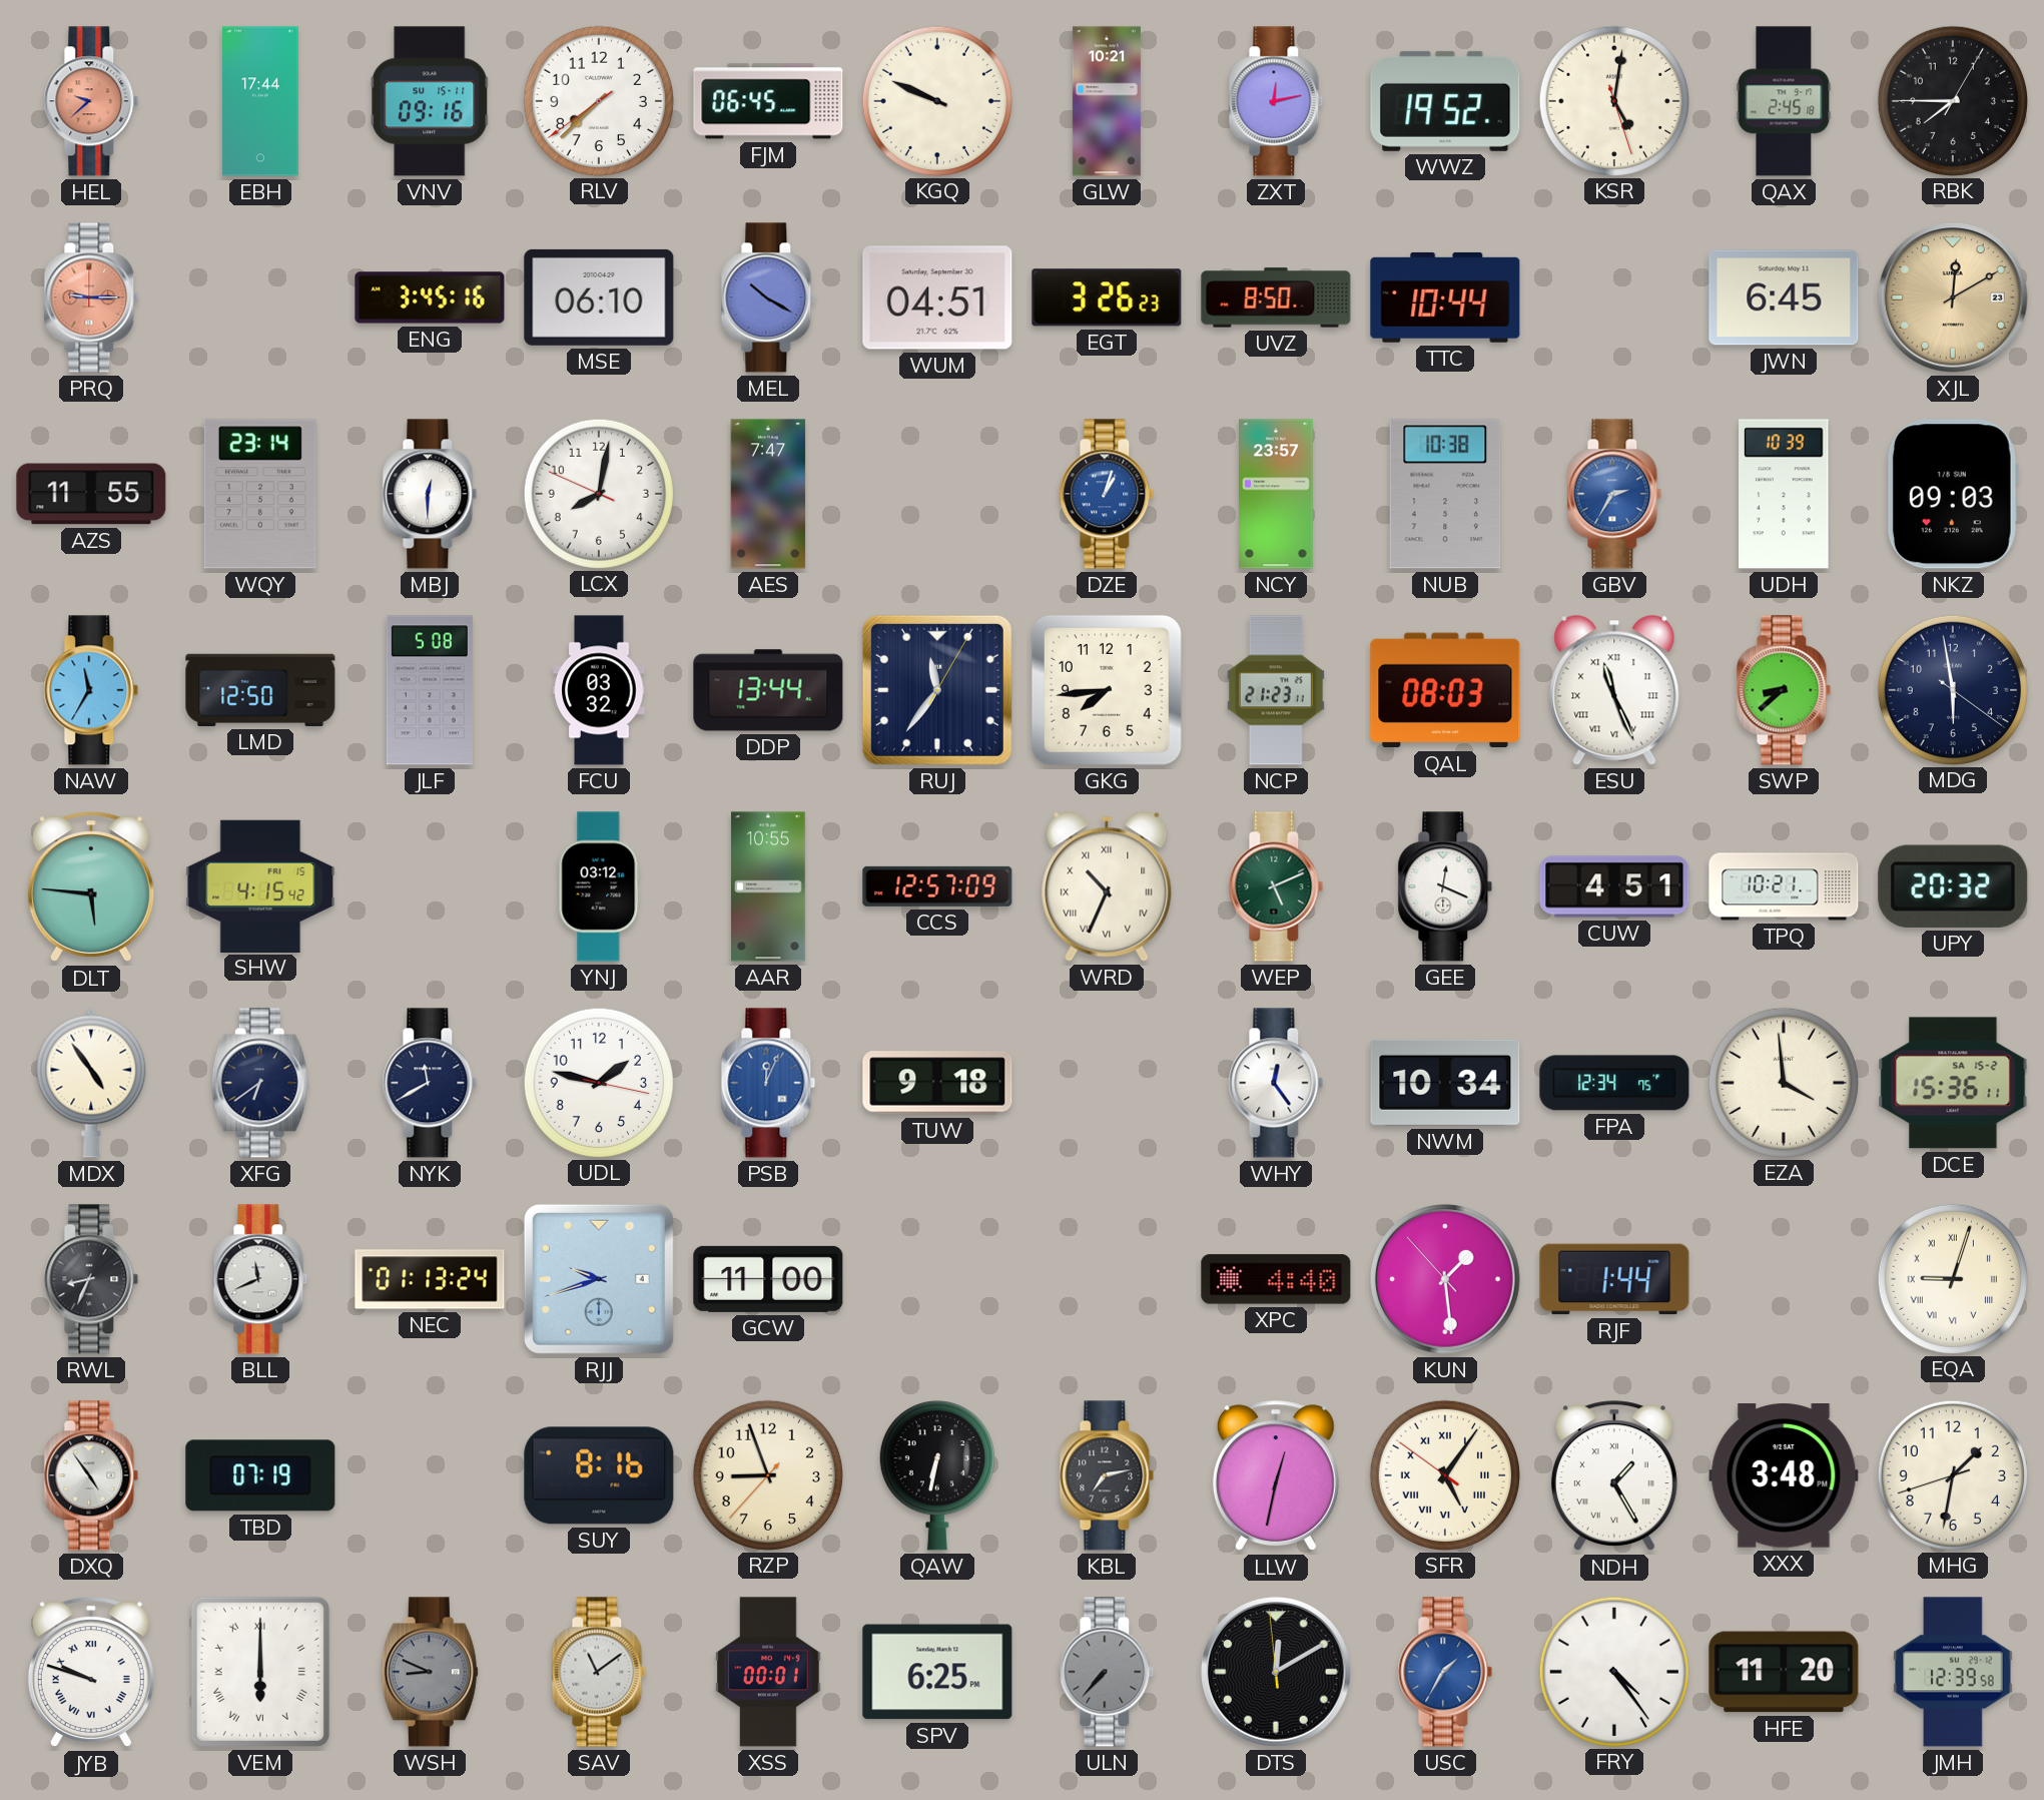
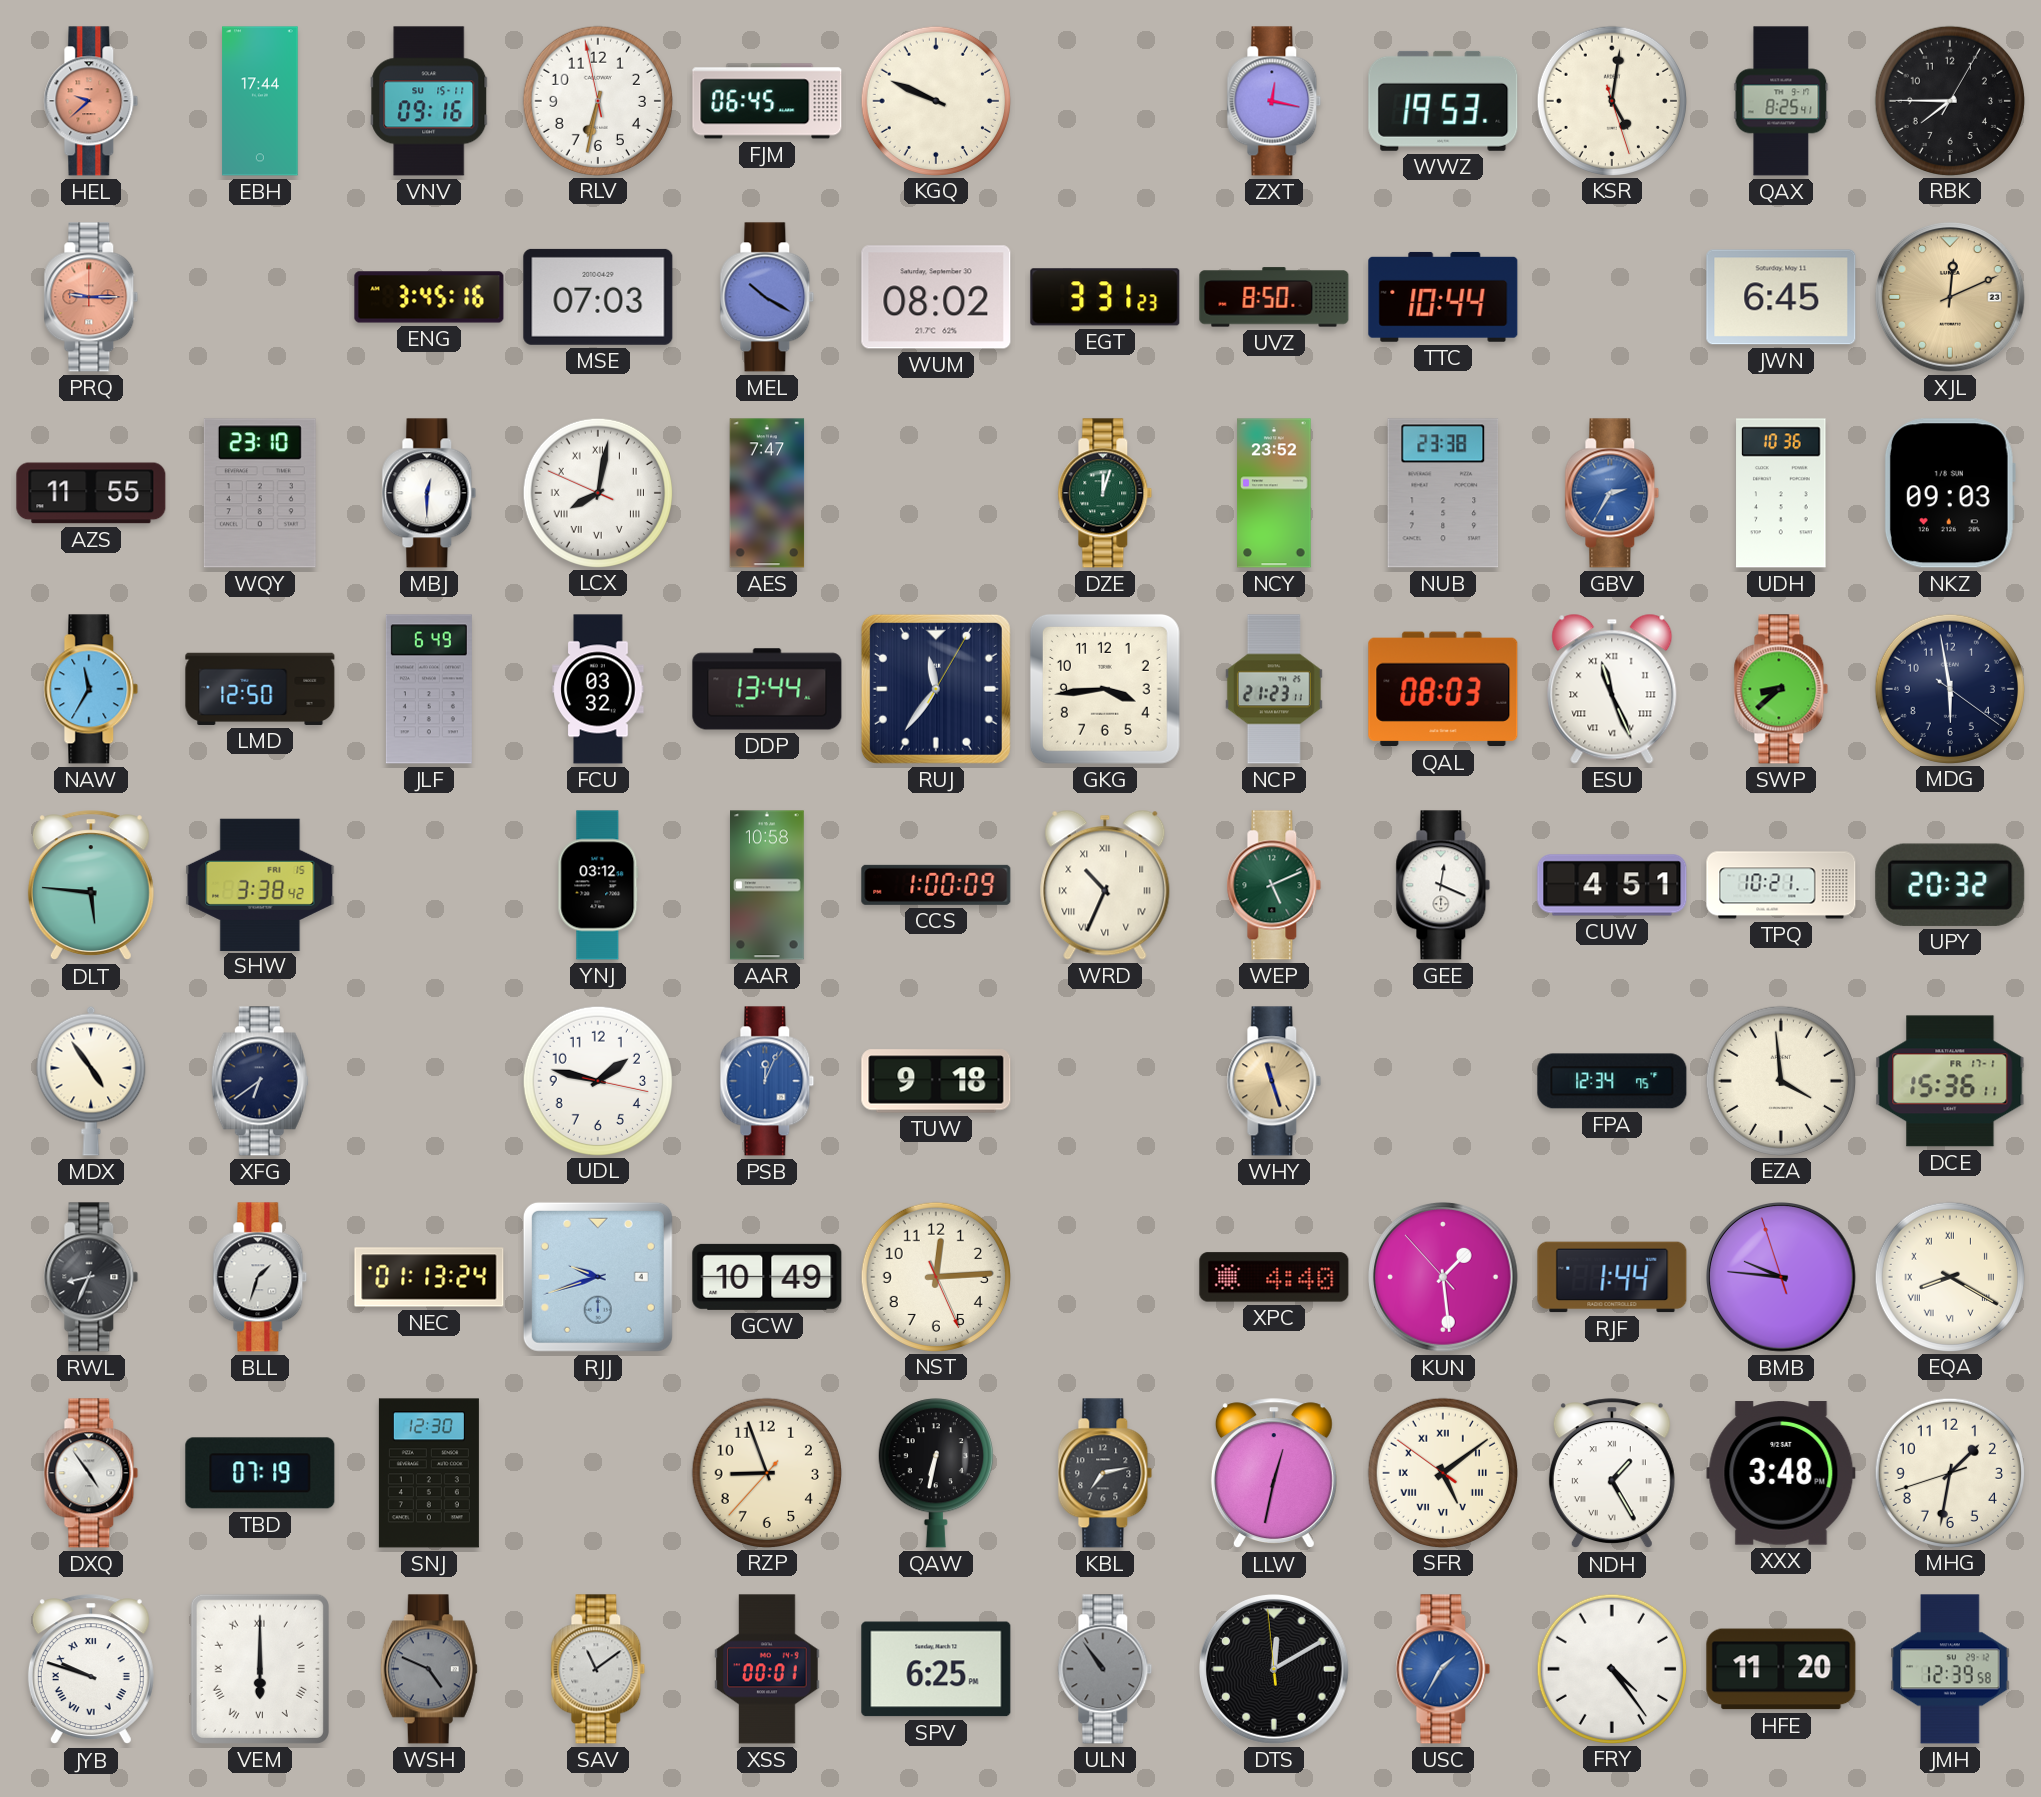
RLV: 7:37 -> 6:31
GLW: 10:21 -> none
ZXT: 12:13 -> 12:17
WWZ: 19:52 -> 19:53
QAX: 2:45 -> 8:25
MSE: 06:10 -> 07:03
WUM: 04:51 -> 08:02
EGT: 3:26 -> 3:31
XJL: 12:10 -> 12:11
WQY: 23:14 -> 23:10
LCX numerals: Arabic -> Roman
DZE: 1:03 -> 12:03
DZE dial: blue -> green
NCY: 23:57 -> 23:52
NUB: 10:38 -> 23:38
UDH: 10:39 -> 10:36
JLF: 5:08 -> 6:49
GKG: 7:44 -> 3:44
SHW: 4:15 -> 3:38
AAR: 10:55 -> 10:58
CCS: 12:57 -> 1:00
NYK: 11:40 -> none
WHY: 12:24 -> 11:27
WHY dial: white -> champagne
NWM: 10:34 -> none
DCE date: SA 15-2 -> FR 17-1
BLL: 11:41 -> 1:33
GCW: 11:00 -> 10:49
NST: none -> 12:14
BMB: none -> 9:45
EQA: 9:03 -> 8:20
SNJ: none -> 12:30
SUY: 8:16 -> none
SFR: 5:05 -> 5:08
WSH: 8:49 -> 4:49
ULN: 7:37 -> 10:54
